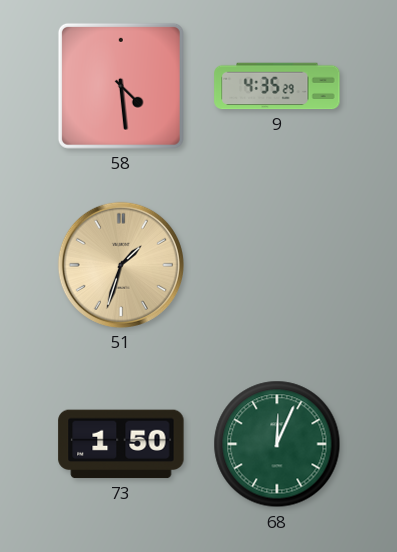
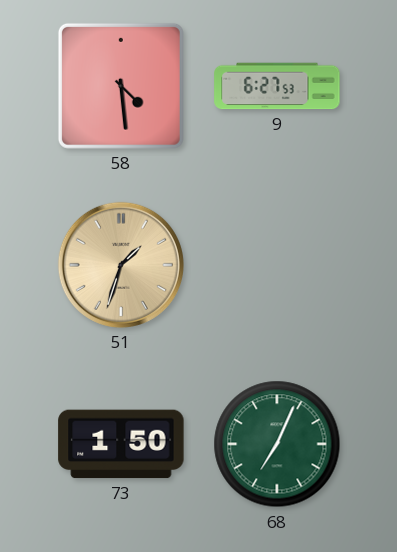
9: 4:35 -> 6:27
68: 12:04 -> 7:04
